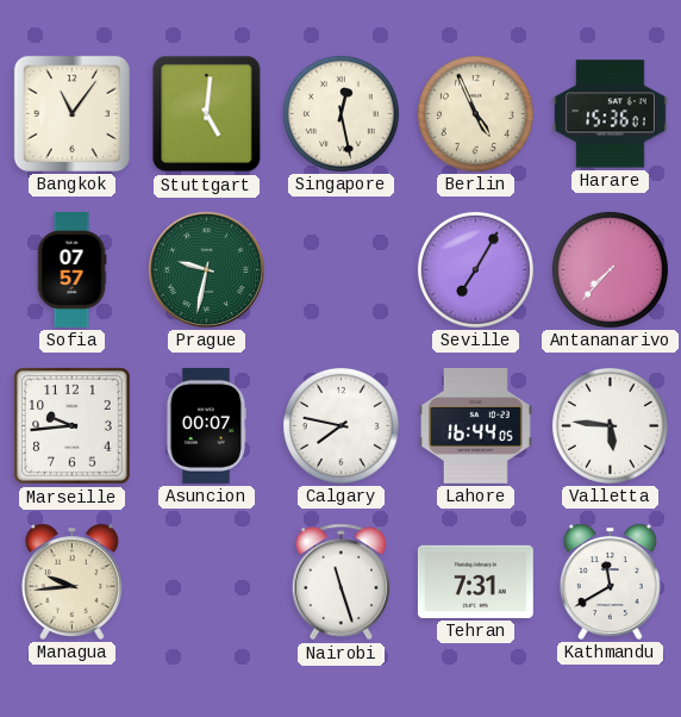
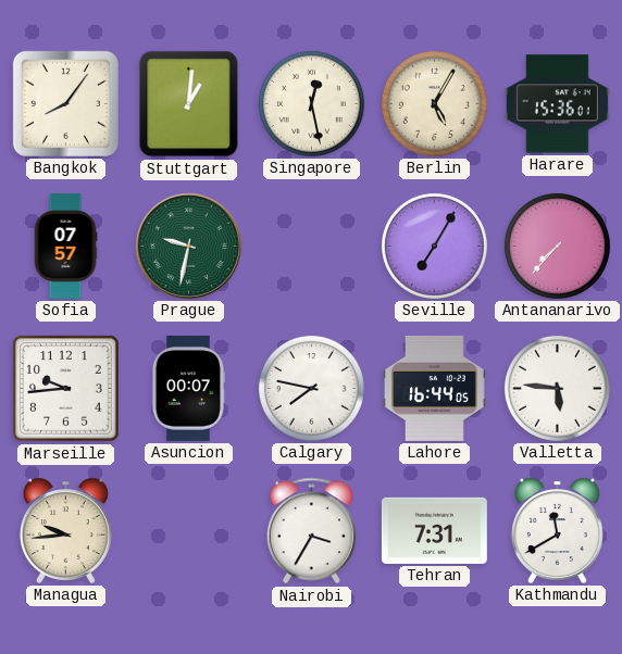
Bangkok: 11:06 -> 8:06
Stuttgart: 5:01 -> 1:01
Berlin: 4:56 -> 5:05
Nairobi: 11:27 -> 3:35
